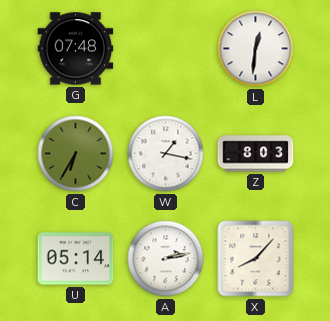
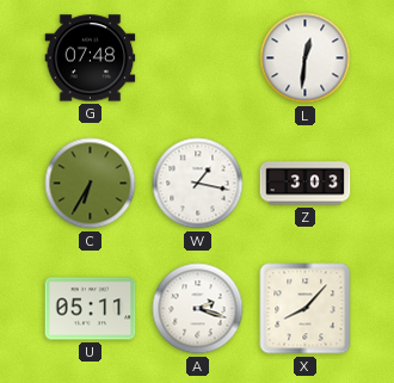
Z: 8:03 -> 3:03
U: 05:14 -> 05:11
A: 2:13 -> 2:18
